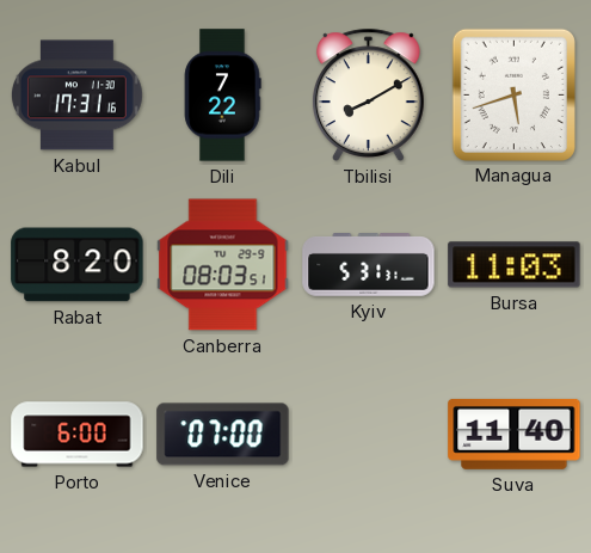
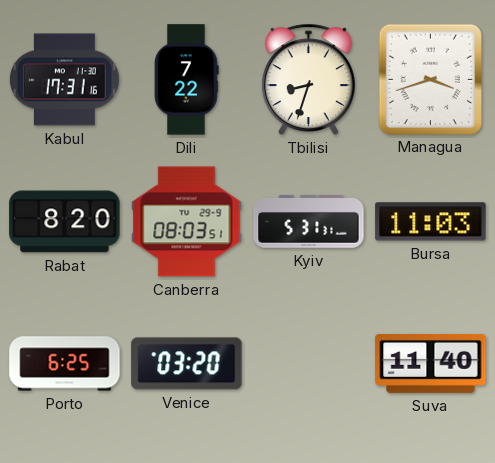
Tbilisi: 8:10 -> 8:33
Managua: 5:42 -> 3:42
Porto: 6:00 -> 6:25
Venice: 07:00 -> 03:20
